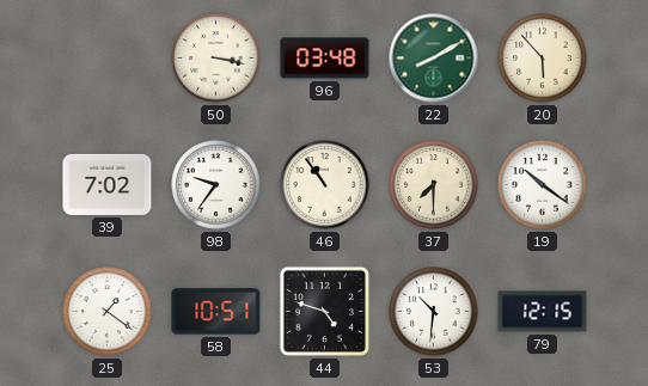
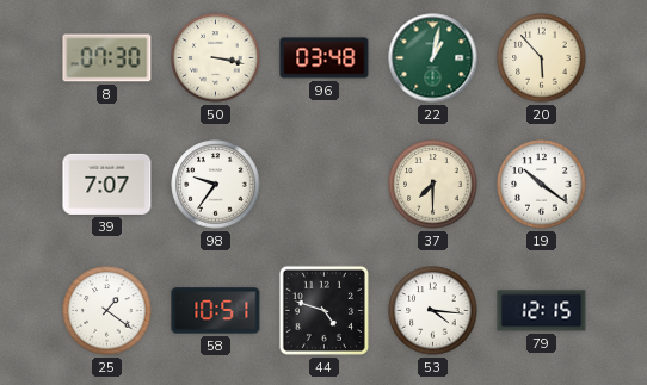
8: none -> 07:30
22: 8:10 -> 1:02
39: 7:02 -> 7:07
46: 10:54 -> none
53: 10:31 -> 4:16
